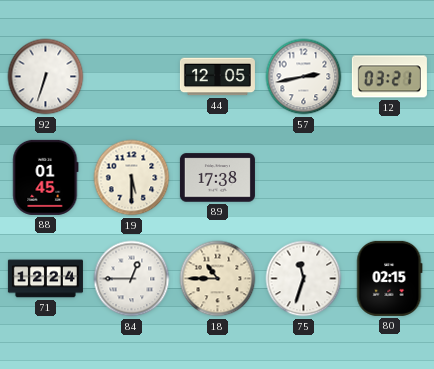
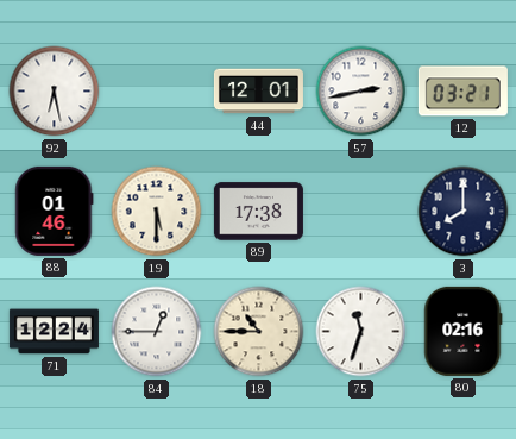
92: 6:33 -> 6:28
44: 12:05 -> 12:01
88: 01:45 -> 01:46
3: none -> 8:00
80: 02:15 -> 02:16
